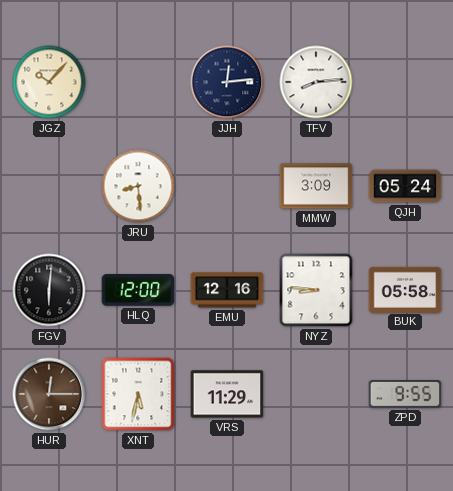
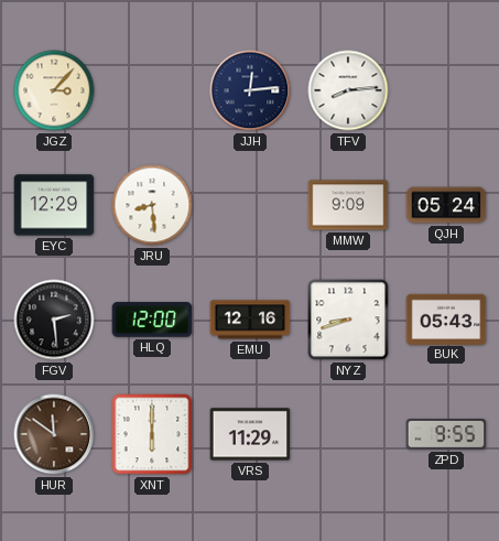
JGZ: 10:07 -> 3:07
EYC: none -> 12:29
MMW: 3:09 -> 9:09
FGV: 6:01 -> 2:29
NYZ: 8:46 -> 8:42
BUK: 05:58 -> 05:43
HUR: 12:15 -> 11:51
XNT: 5:32 -> 6:00
